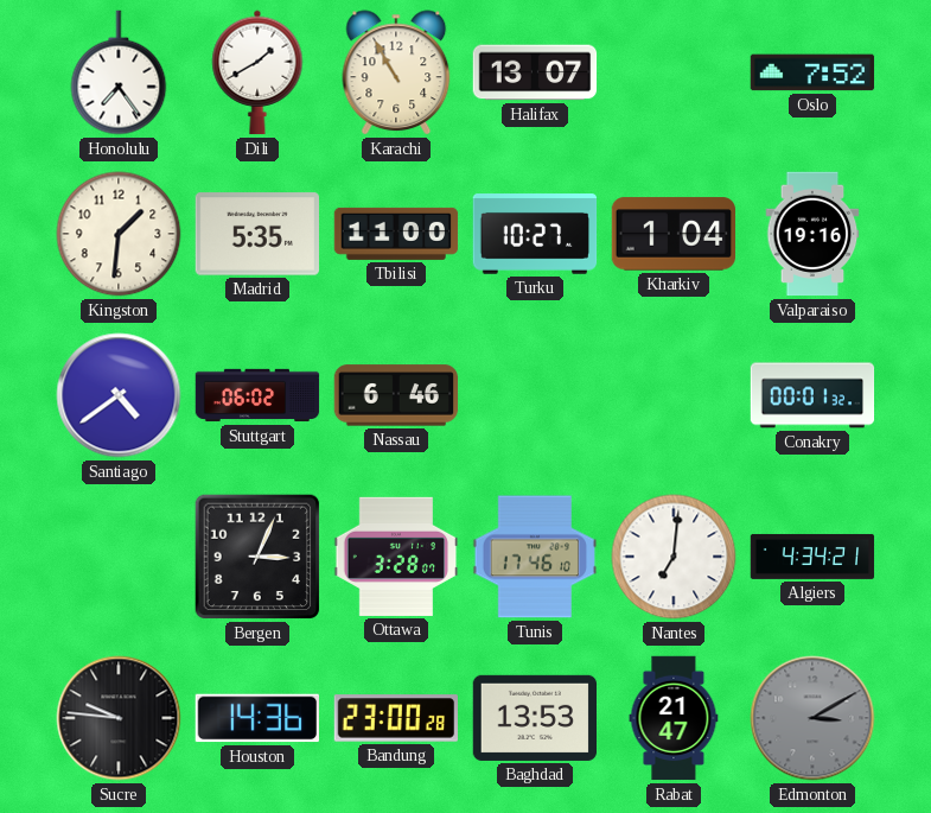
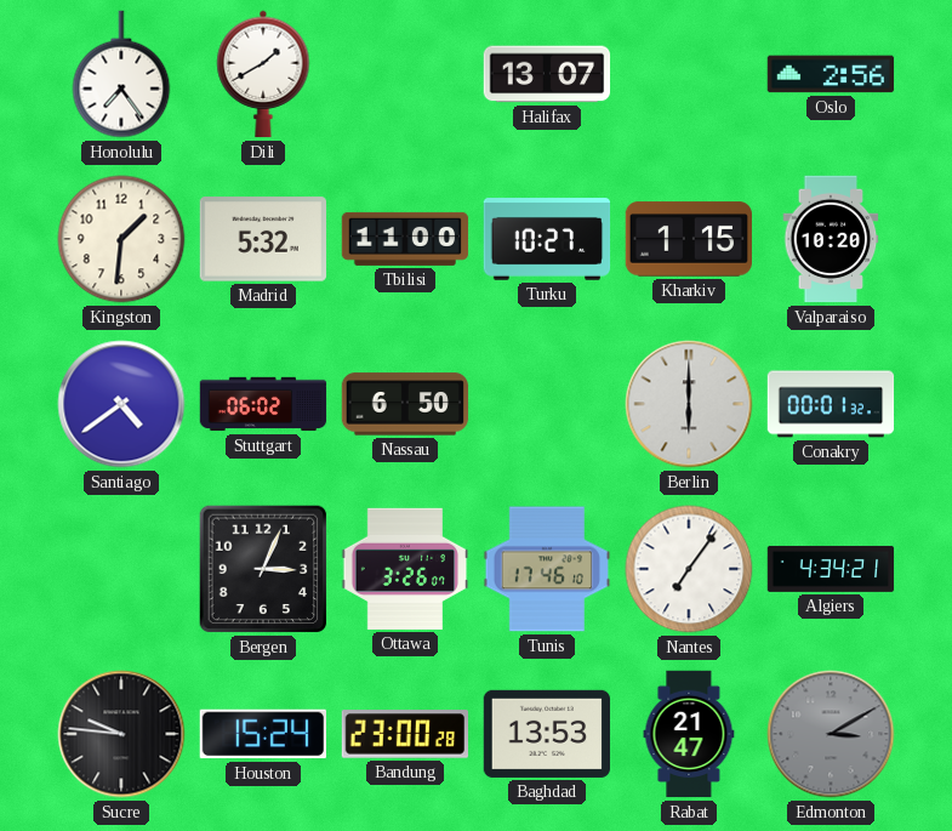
Karachi: 10:55 -> none
Oslo: 7:52 -> 2:56
Madrid: 5:35 -> 5:32
Kharkiv: 1:04 -> 1:15
Valparaiso: 19:16 -> 10:20
Nassau: 6:46 -> 6:50
Berlin: none -> 6:00
Ottawa: 3:28 -> 3:26
Nantes: 7:01 -> 7:06
Houston: 14:36 -> 15:24
